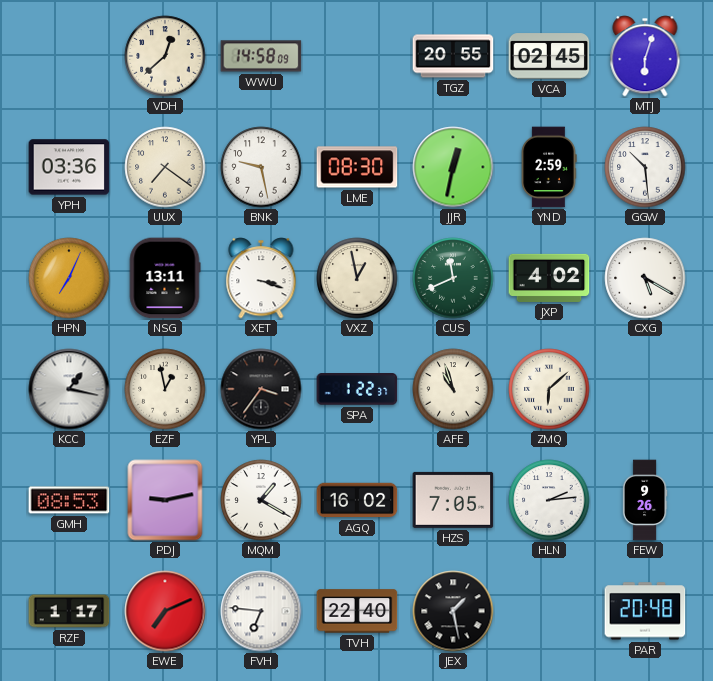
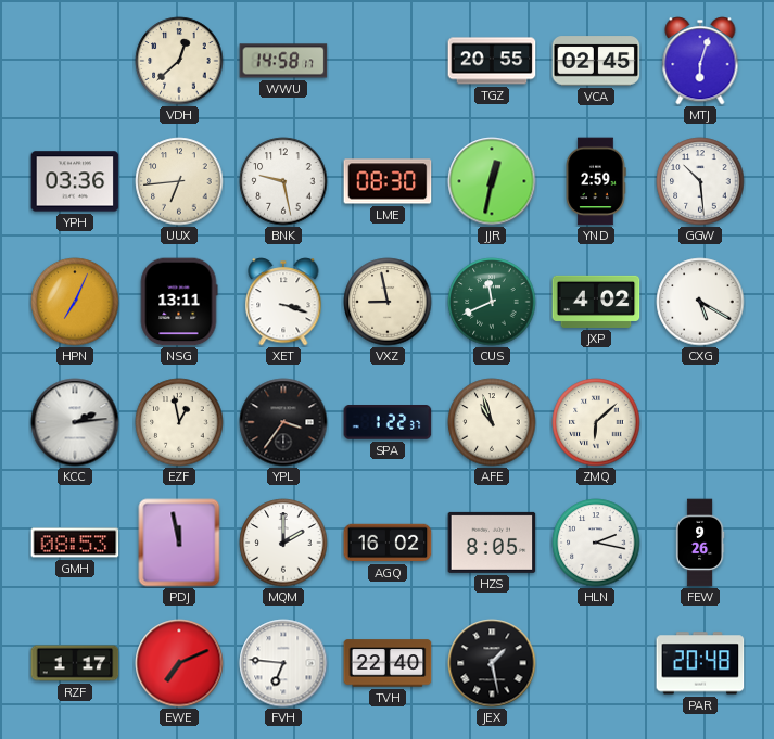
WWU: 14:58:09 -> 14:58:17
UUX: 7:21 -> 6:44
VXZ: 12:58 -> 8:58
KCC: 1:17 -> 2:14
PDJ: 9:13 -> 11:58
MQM: 1:20 -> 2:00
HZS: 7:05 -> 8:05
HLN: 2:14 -> 2:17
